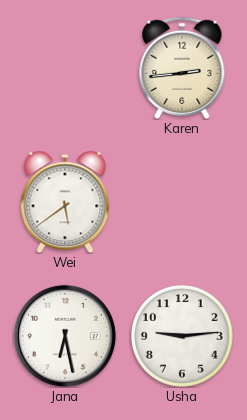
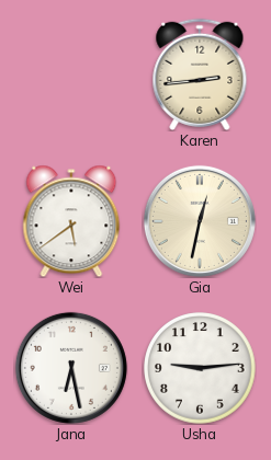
Gia: none -> 12:32
